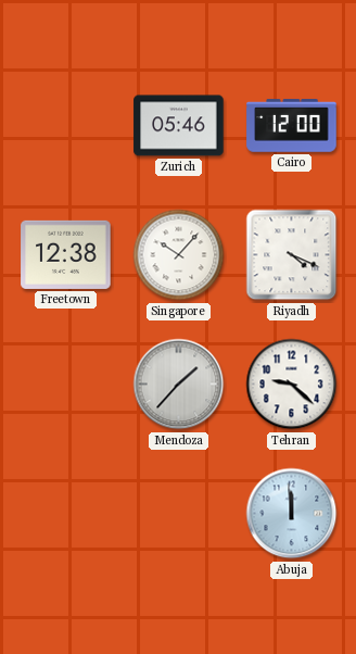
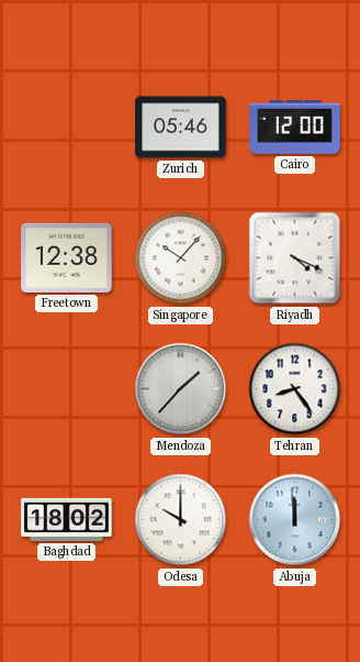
Tehran: 9:22 -> 8:24
Baghdad: none -> 18:02
Odesa: none -> 10:00
